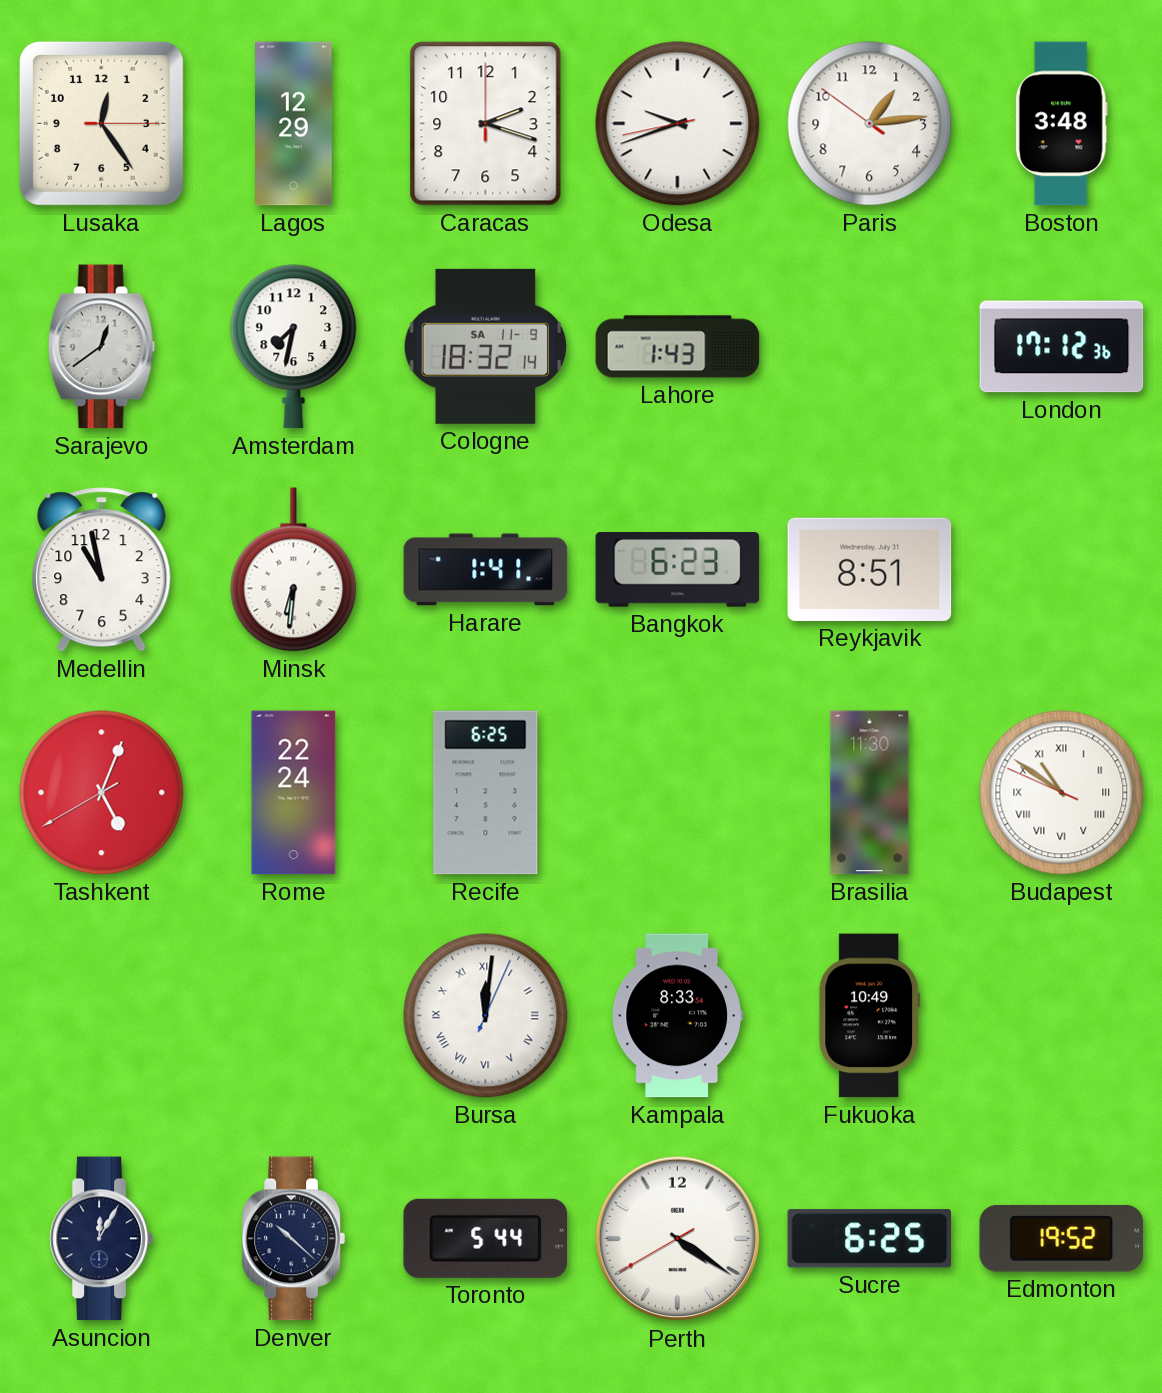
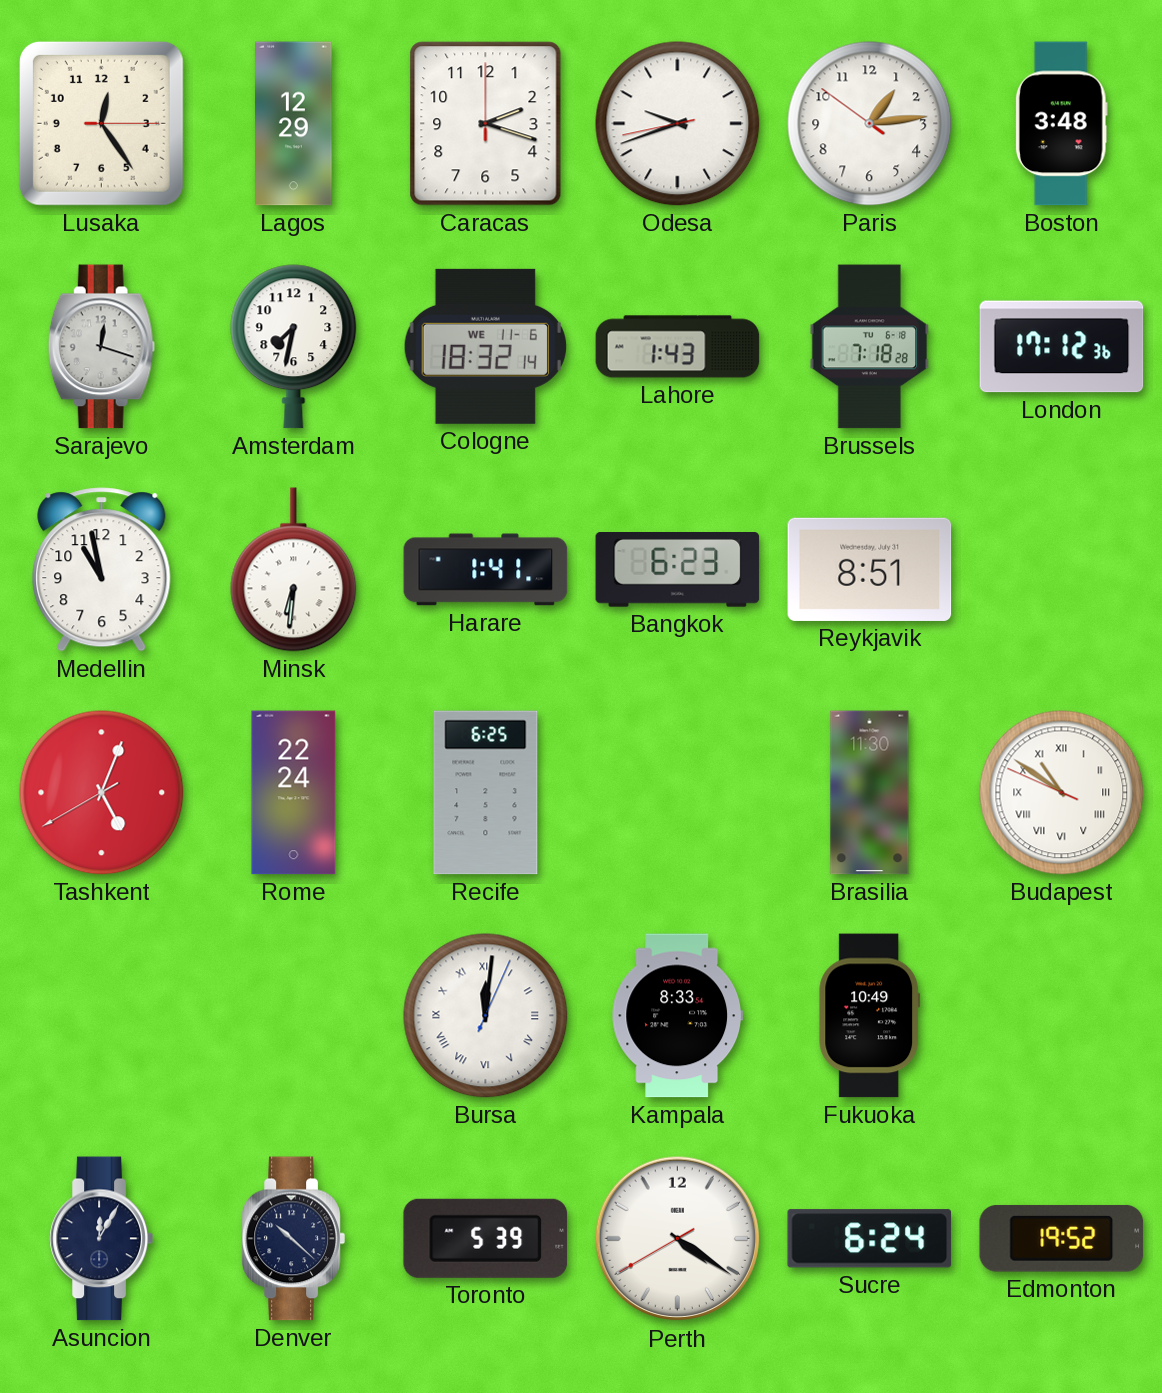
Sarajevo: 12:39 -> 12:18
Cologne date: SA 11-9 -> WE 11-6
Brussels: none -> 7:18
Toronto: 5:44 -> 5:39
Sucre: 6:25 -> 6:24
